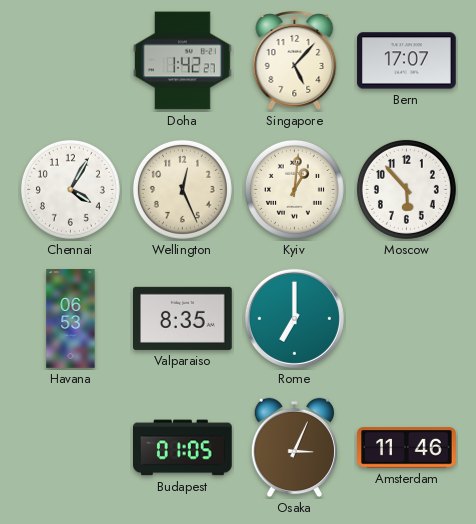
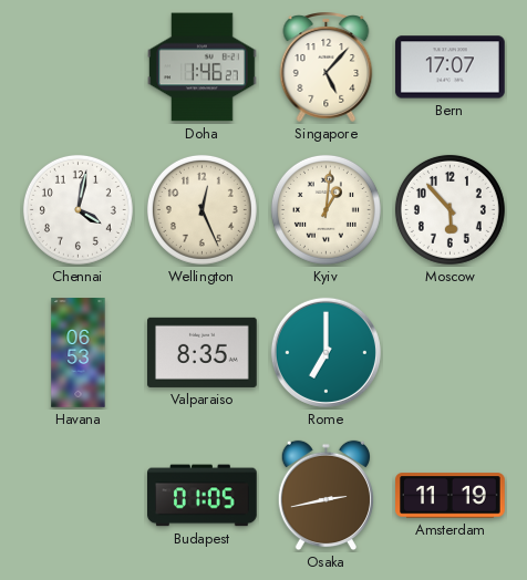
Doha: 1:42 -> 1:46
Chennai: 4:05 -> 4:02
Osaka: 3:04 -> 2:43
Amsterdam: 11:46 -> 11:19
